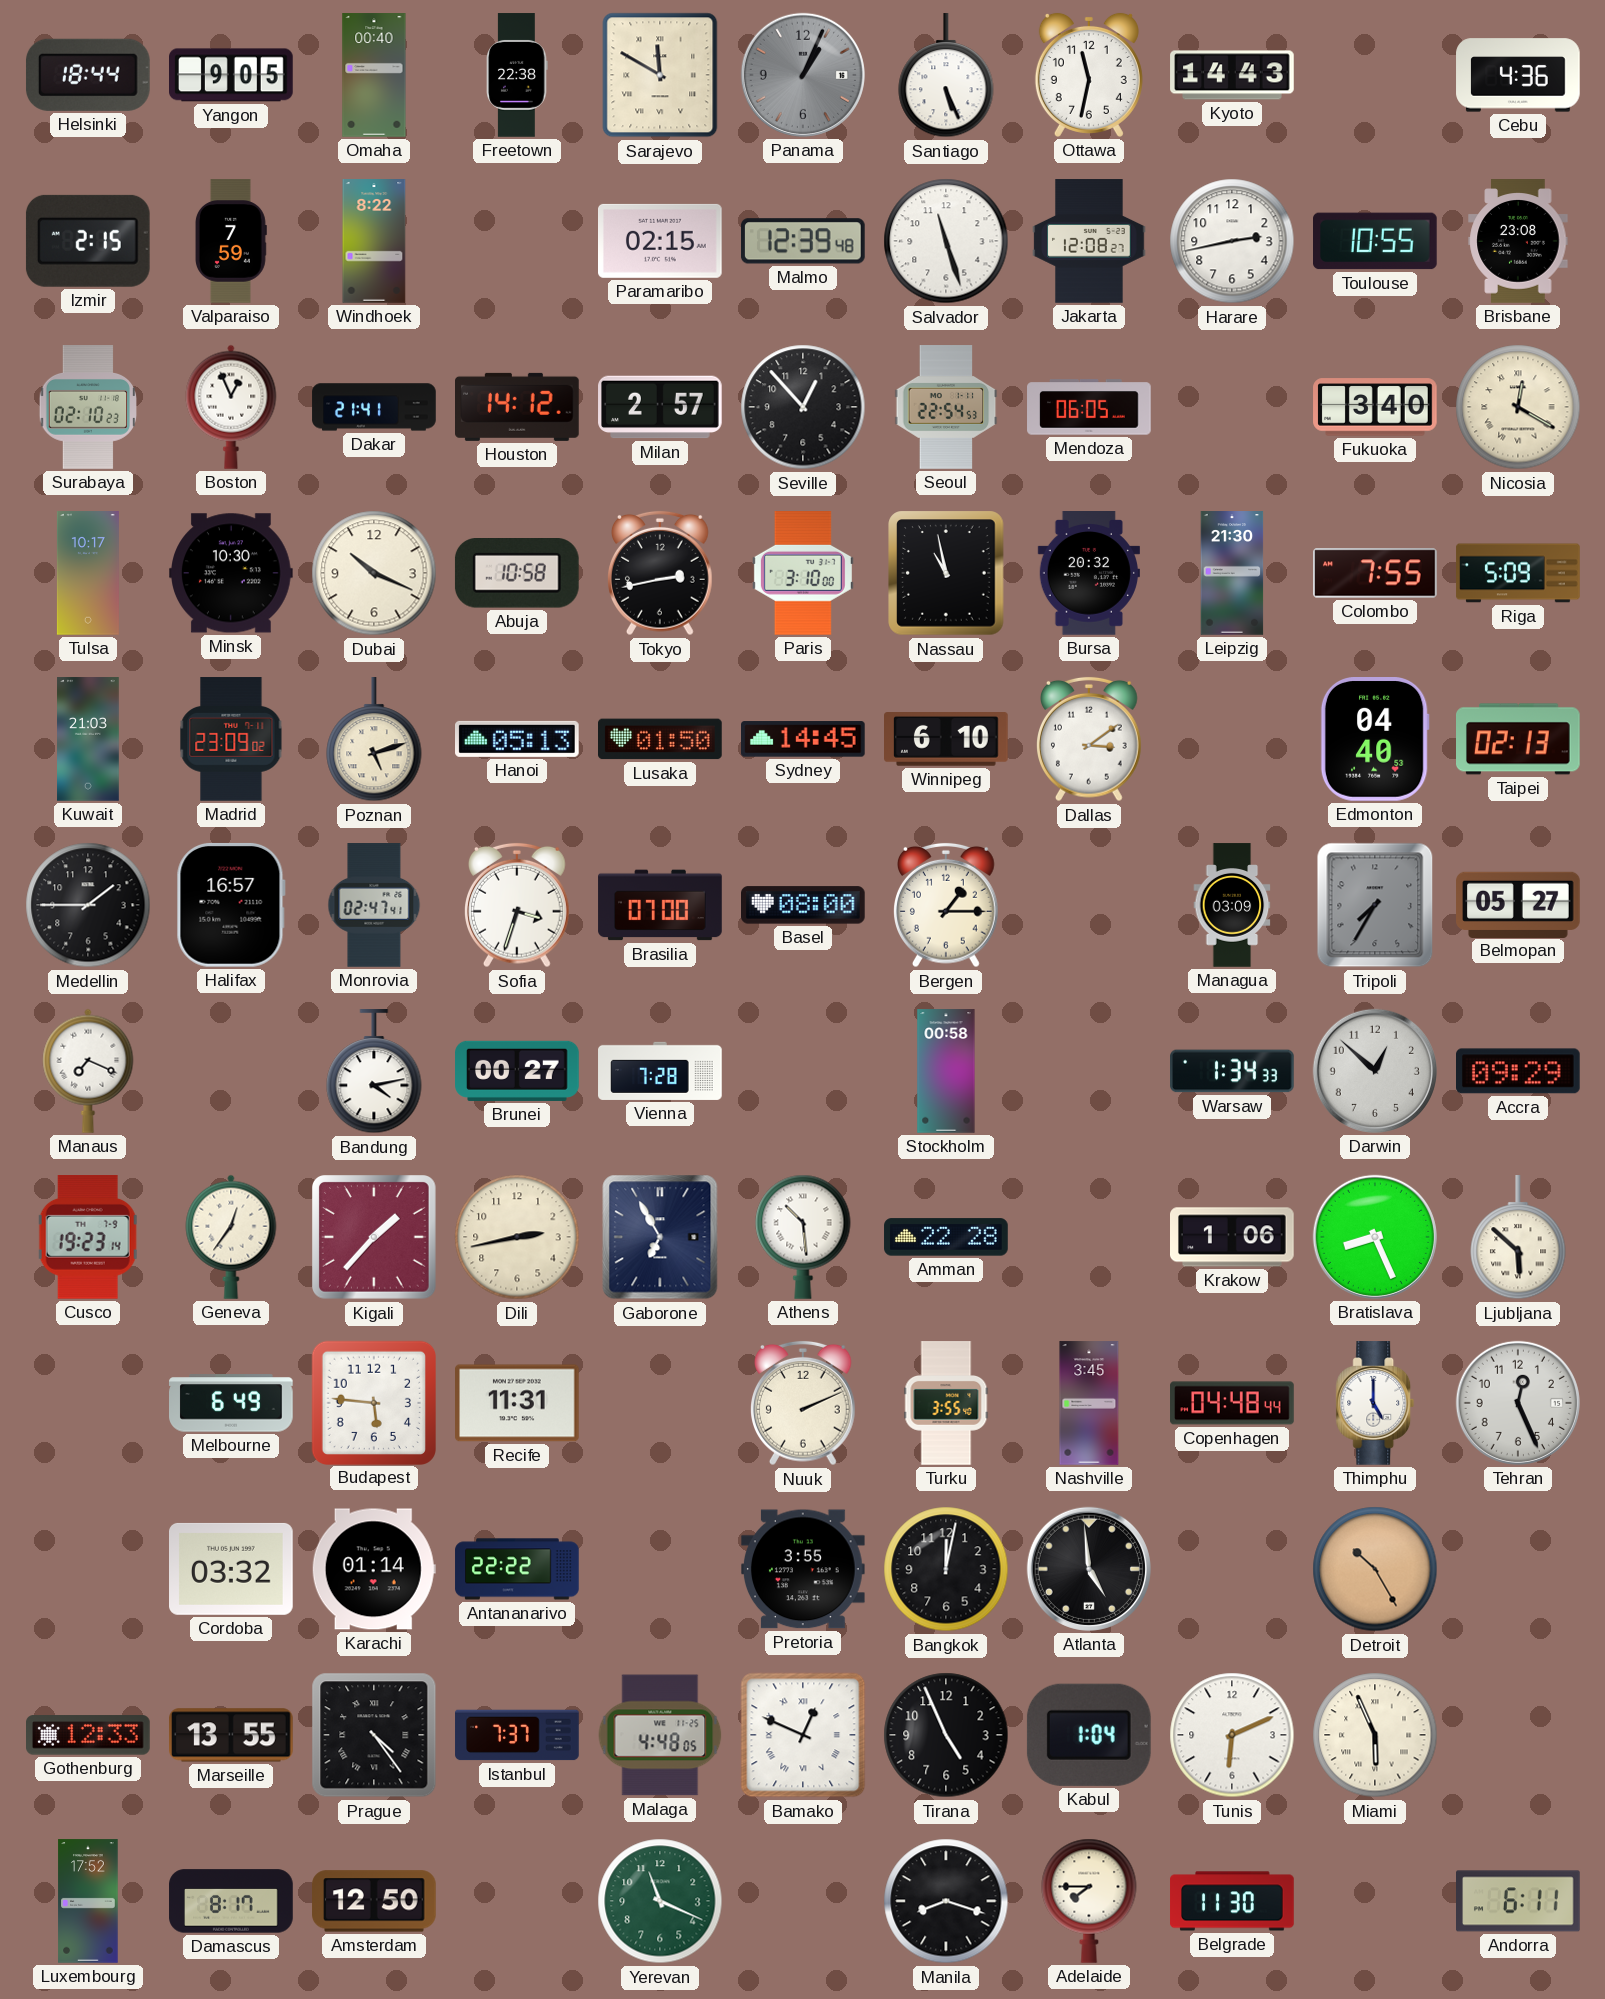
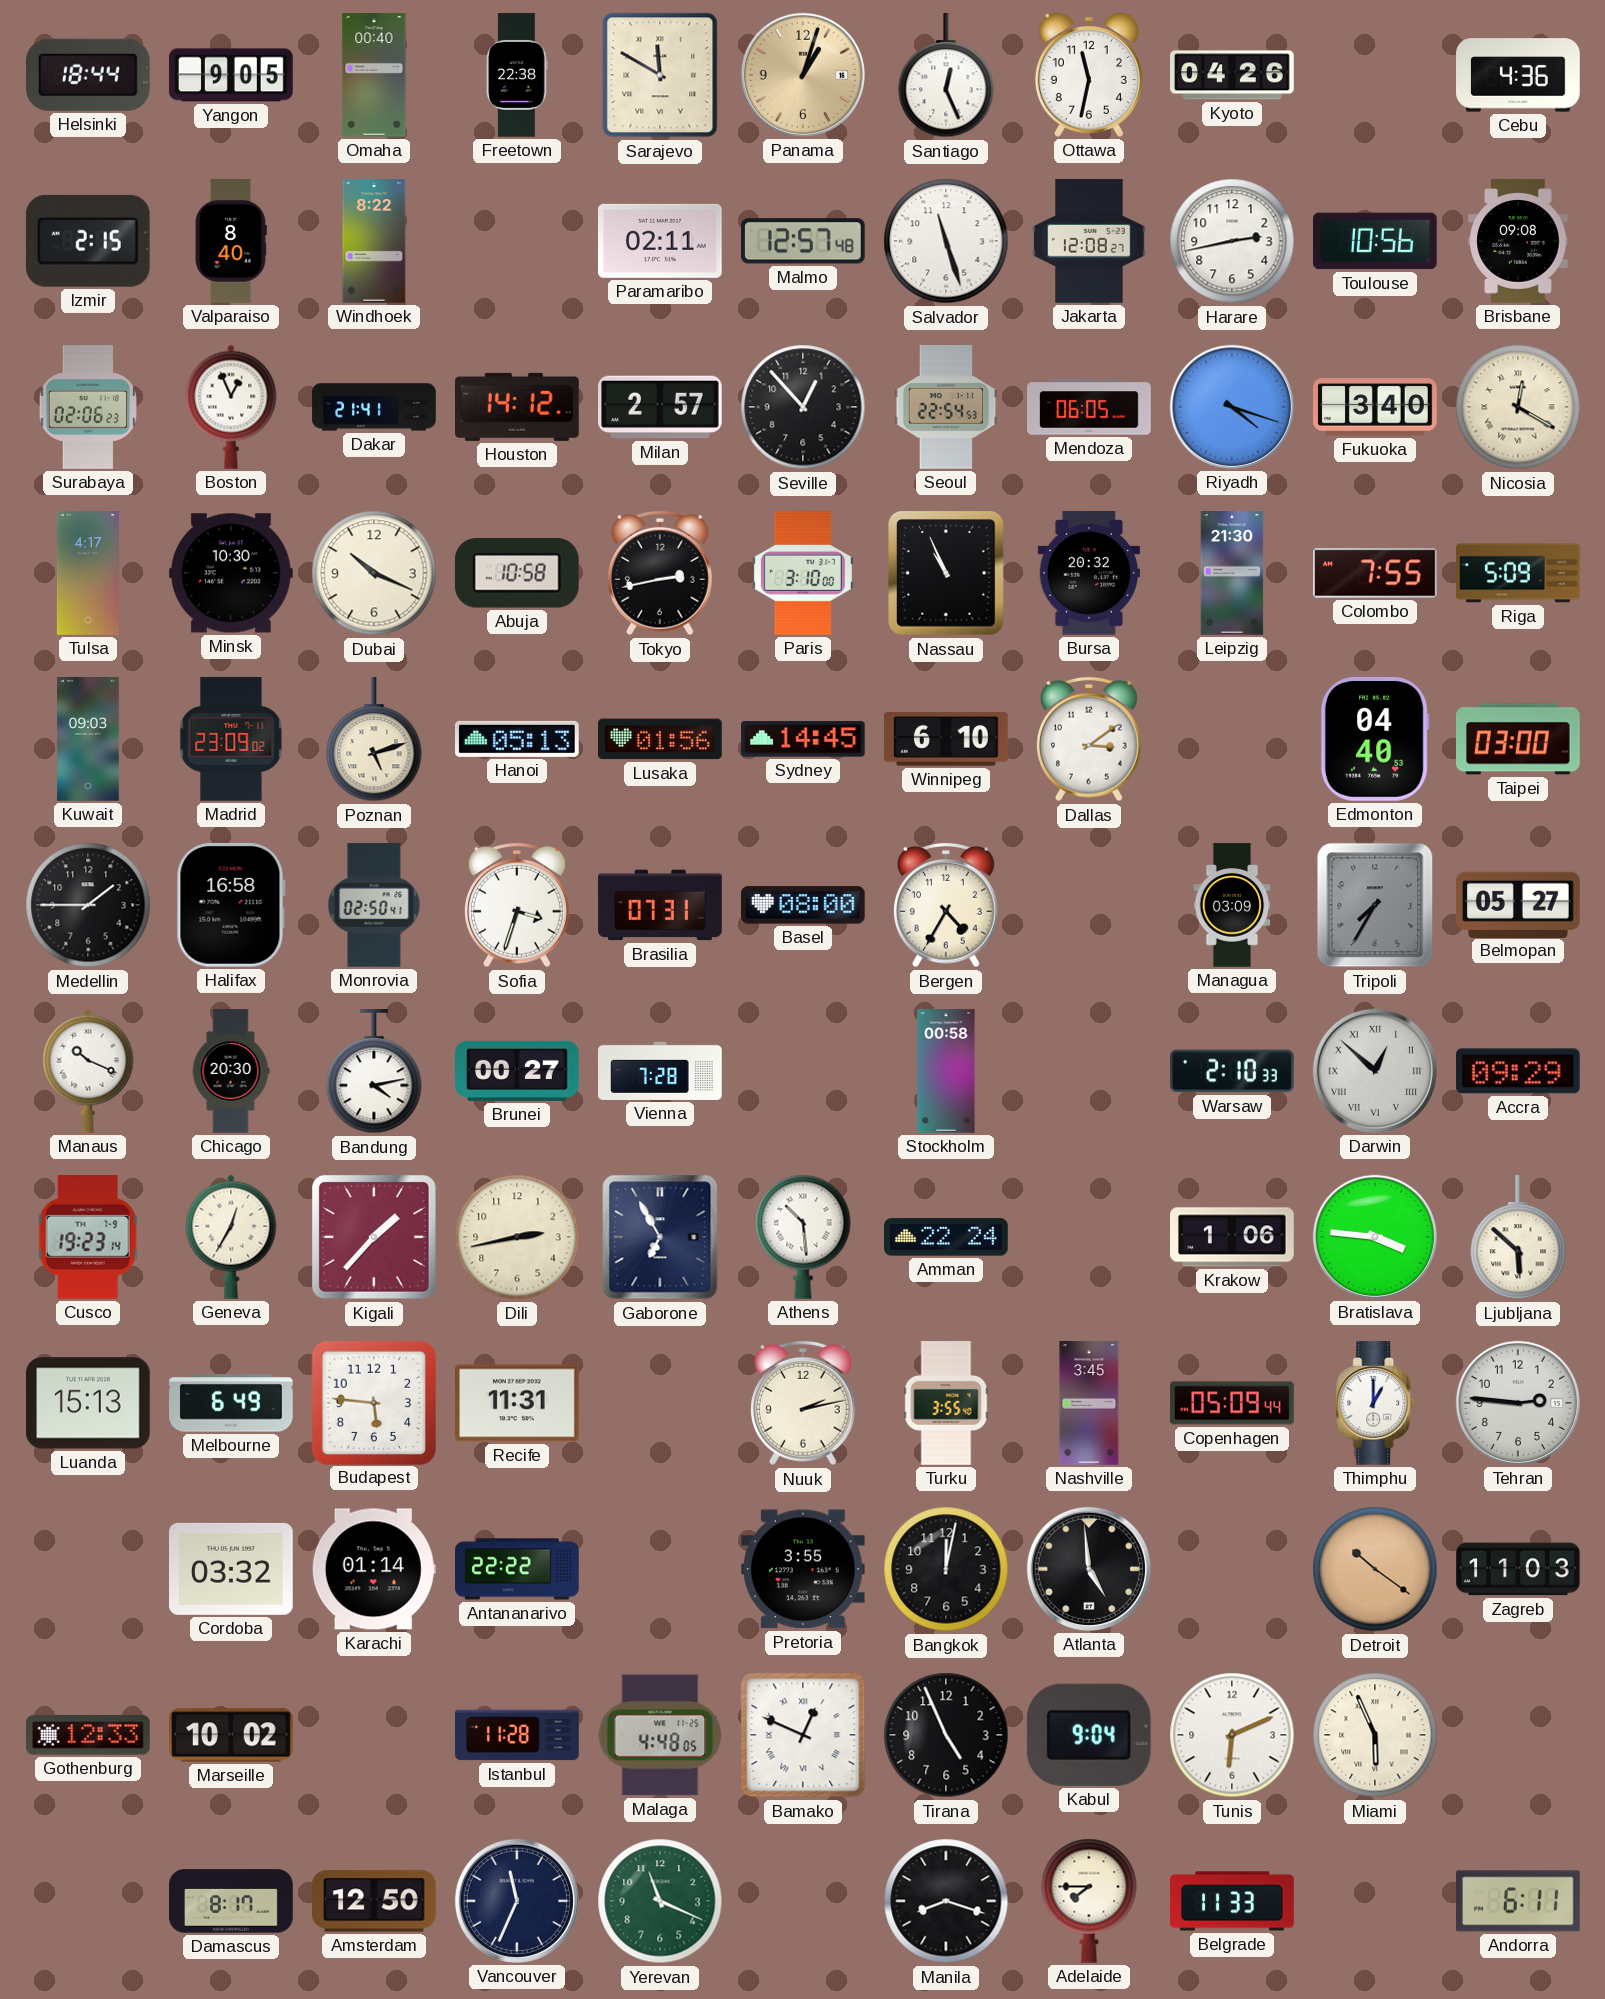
Panama: 1:04 -> 1:03
Panama dial: grey -> champagne
Santiago: 5:26 -> 12:26
Kyoto: 14:43 -> 04:26
Valparaiso: 7:59 -> 8:40
Paramaribo: 02:15 -> 02:11
Malmo: 12:39 -> 12:57
Toulouse: 10:55 -> 10:56
Brisbane: 23:08 -> 09:08
Surabaya: 02:10 -> 02:06
Riyadh: none -> 4:18
Tulsa: 10:17 -> 4:17
Nassau: 10:58 -> 10:56
Kuwait: 21:03 -> 09:03
Lusaka: 01:50 -> 01:56
Taipei: 02:13 -> 03:00
Halifax: 16:57 -> 16:58
Monrovia: 02:47 -> 02:50
Brasilia: 07:00 -> 07:31
Bergen: 1:15 -> 4:35
Manaus: 7:19 -> 10:19
Chicago: none -> 20:30
Warsaw: 1:34 -> 2:10
Darwin numerals: Arabic -> Roman
Geneva: 12:36 -> 12:35
Amman: 22:28 -> 22:24
Bratislava: 8:26 -> 3:46
Luanda: none -> 15:13
Nuuk: 2:11 -> 2:13
Copenhagen: 04:48 -> 05:09
Thimphu: 5:00 -> 1:00
Tehran: 12:26 -> 2:46
Detroit: 10:25 -> 10:21
Zagreb: none -> 11:03
Marseille: 13:55 -> 10:02
Prague: 4:24 -> none
Istanbul: 7:37 -> 11:28
Kabul: 1:04 -> 9:04
Luxembourg: 17:52 -> none
Vancouver: none -> 11:34
Belgrade: 11:30 -> 11:33
